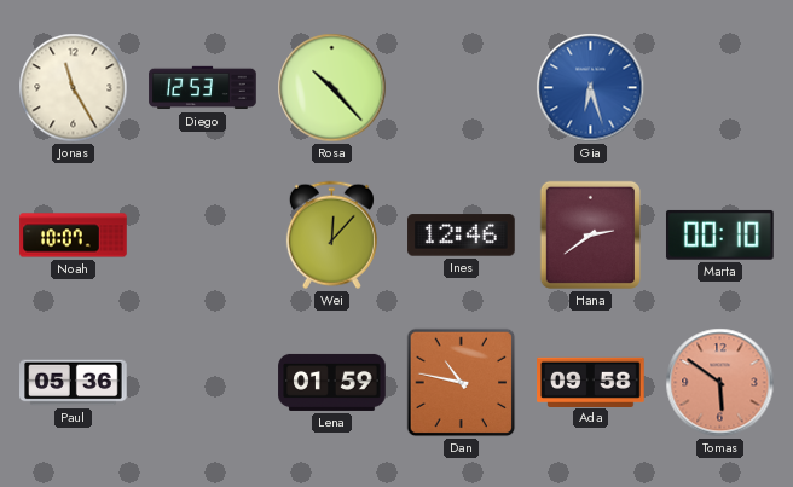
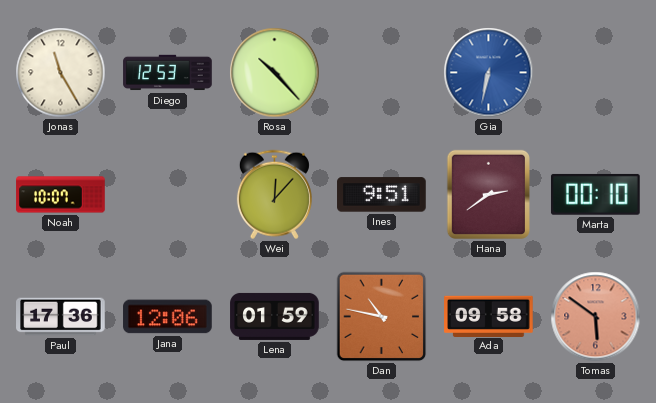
Gia: 6:27 -> 6:32
Ines: 12:46 -> 9:51
Paul: 05:36 -> 17:36
Jana: none -> 12:06
